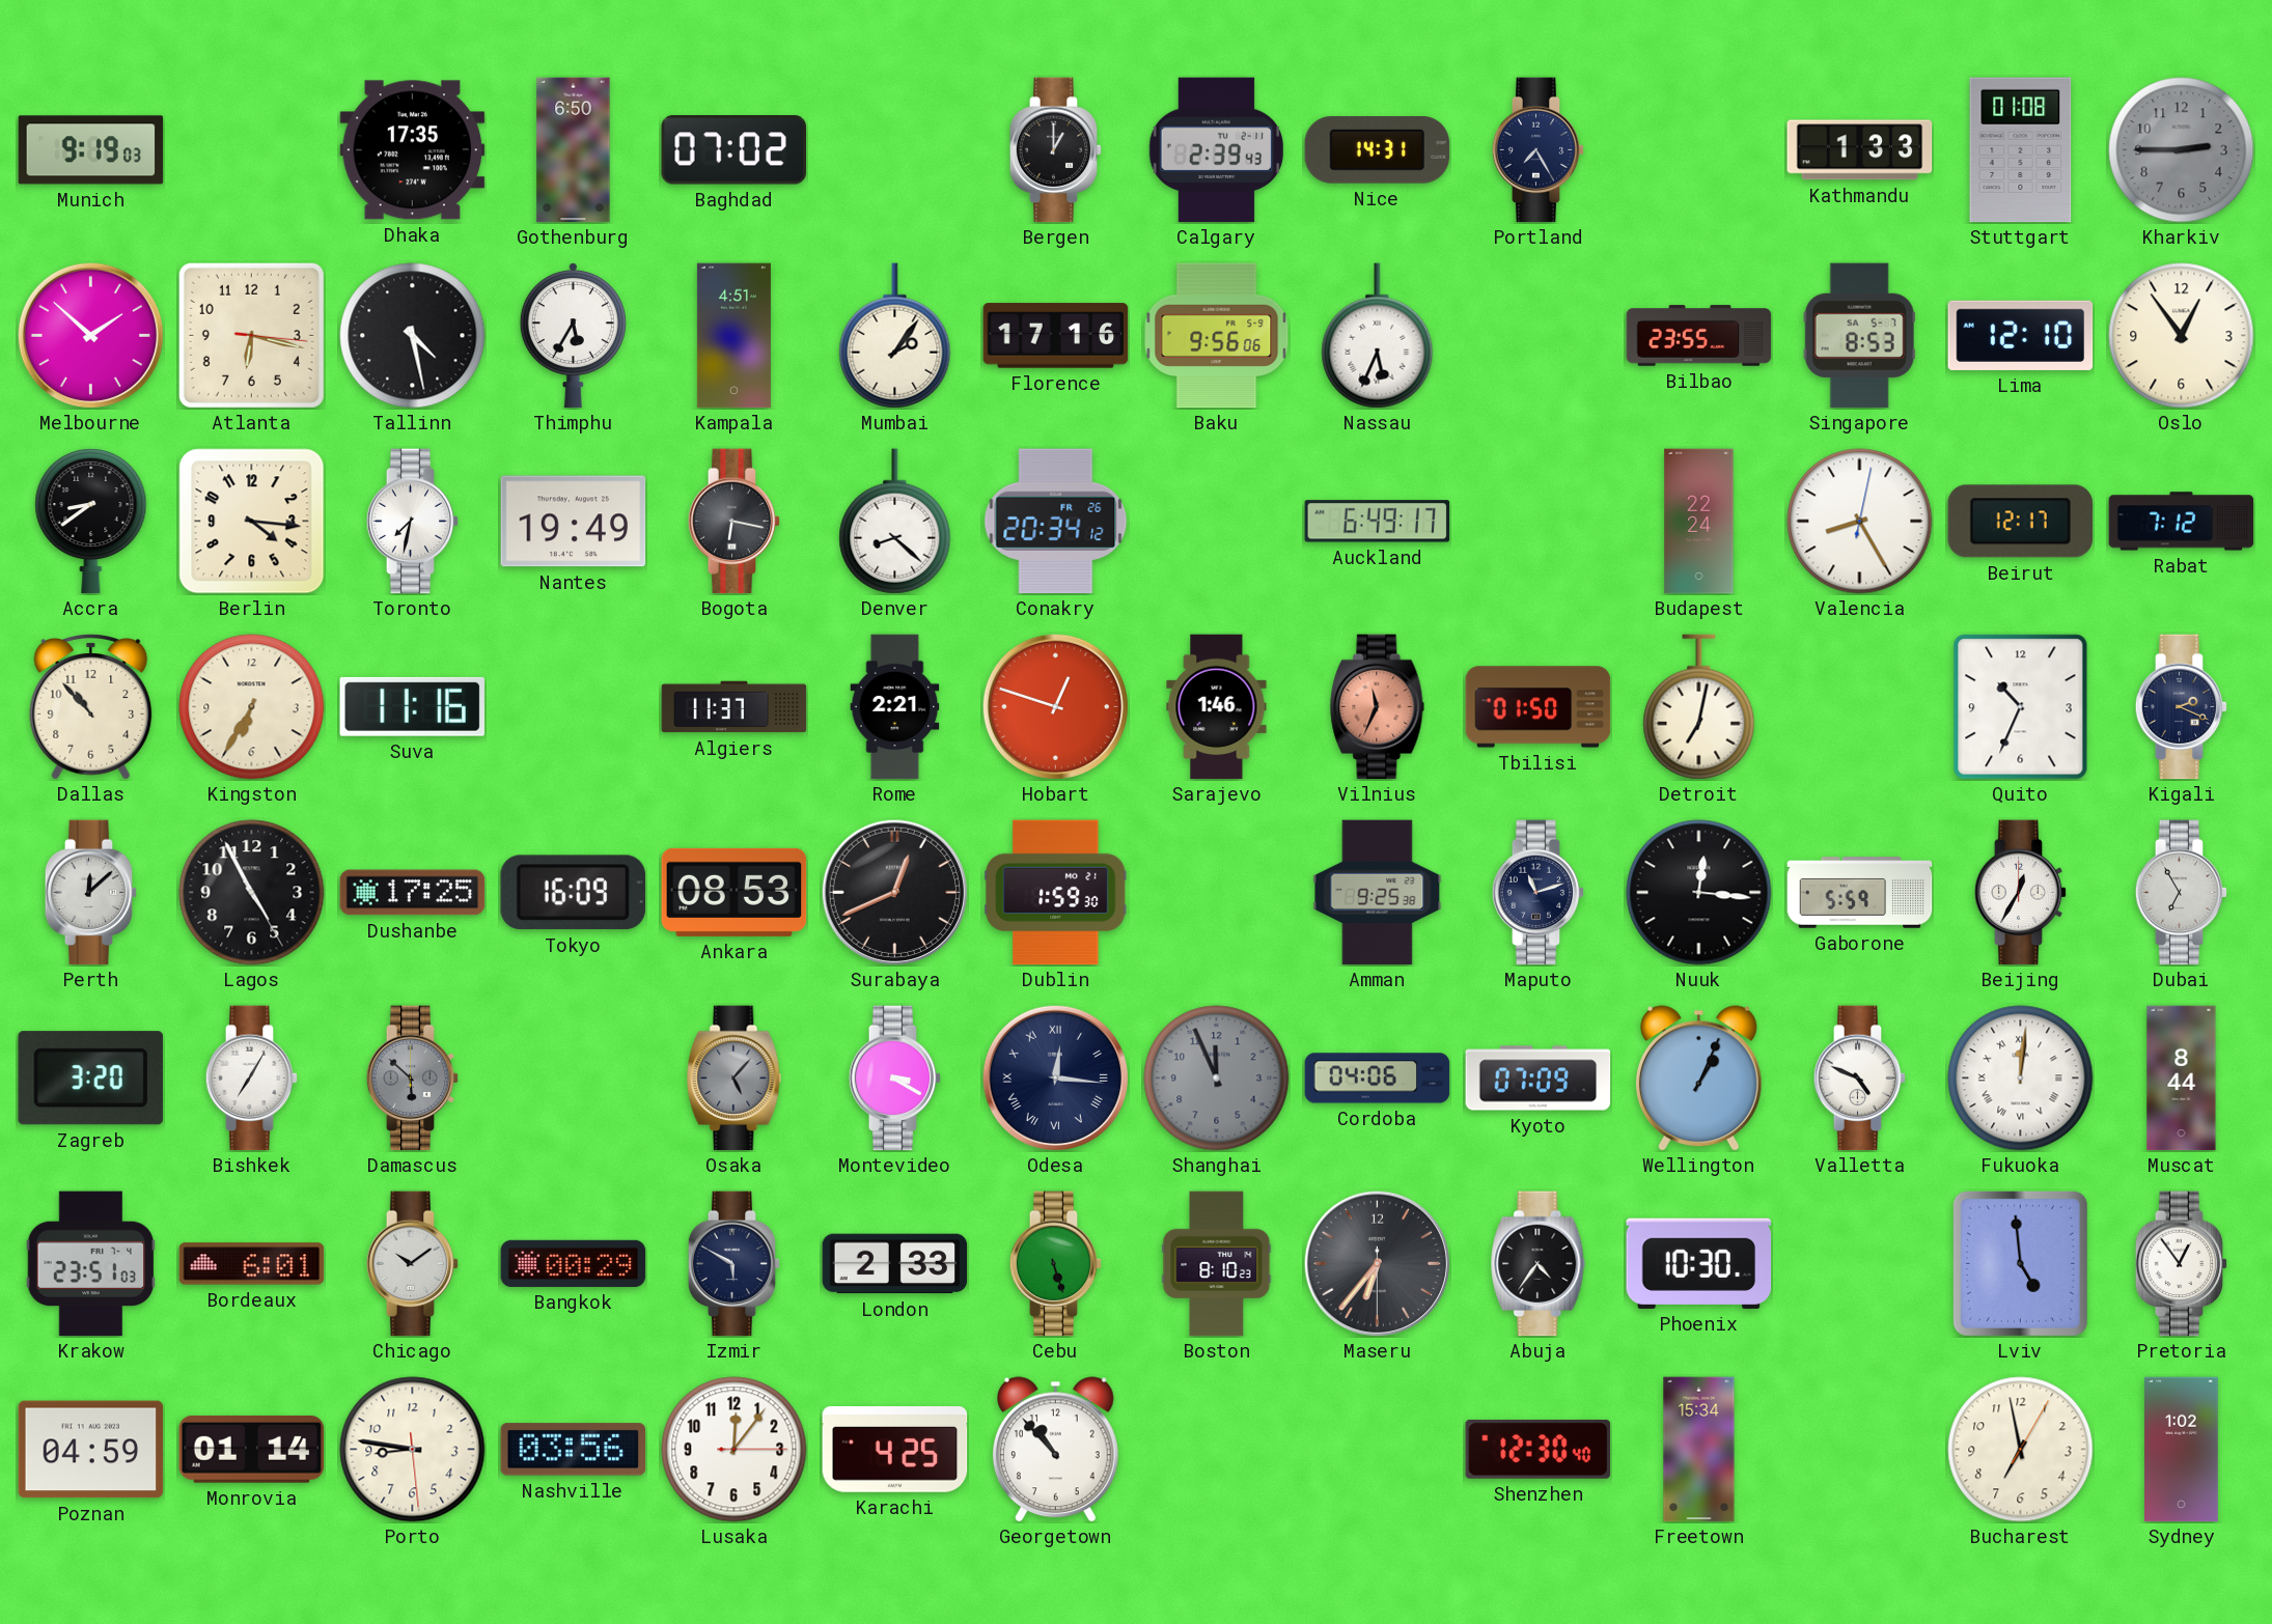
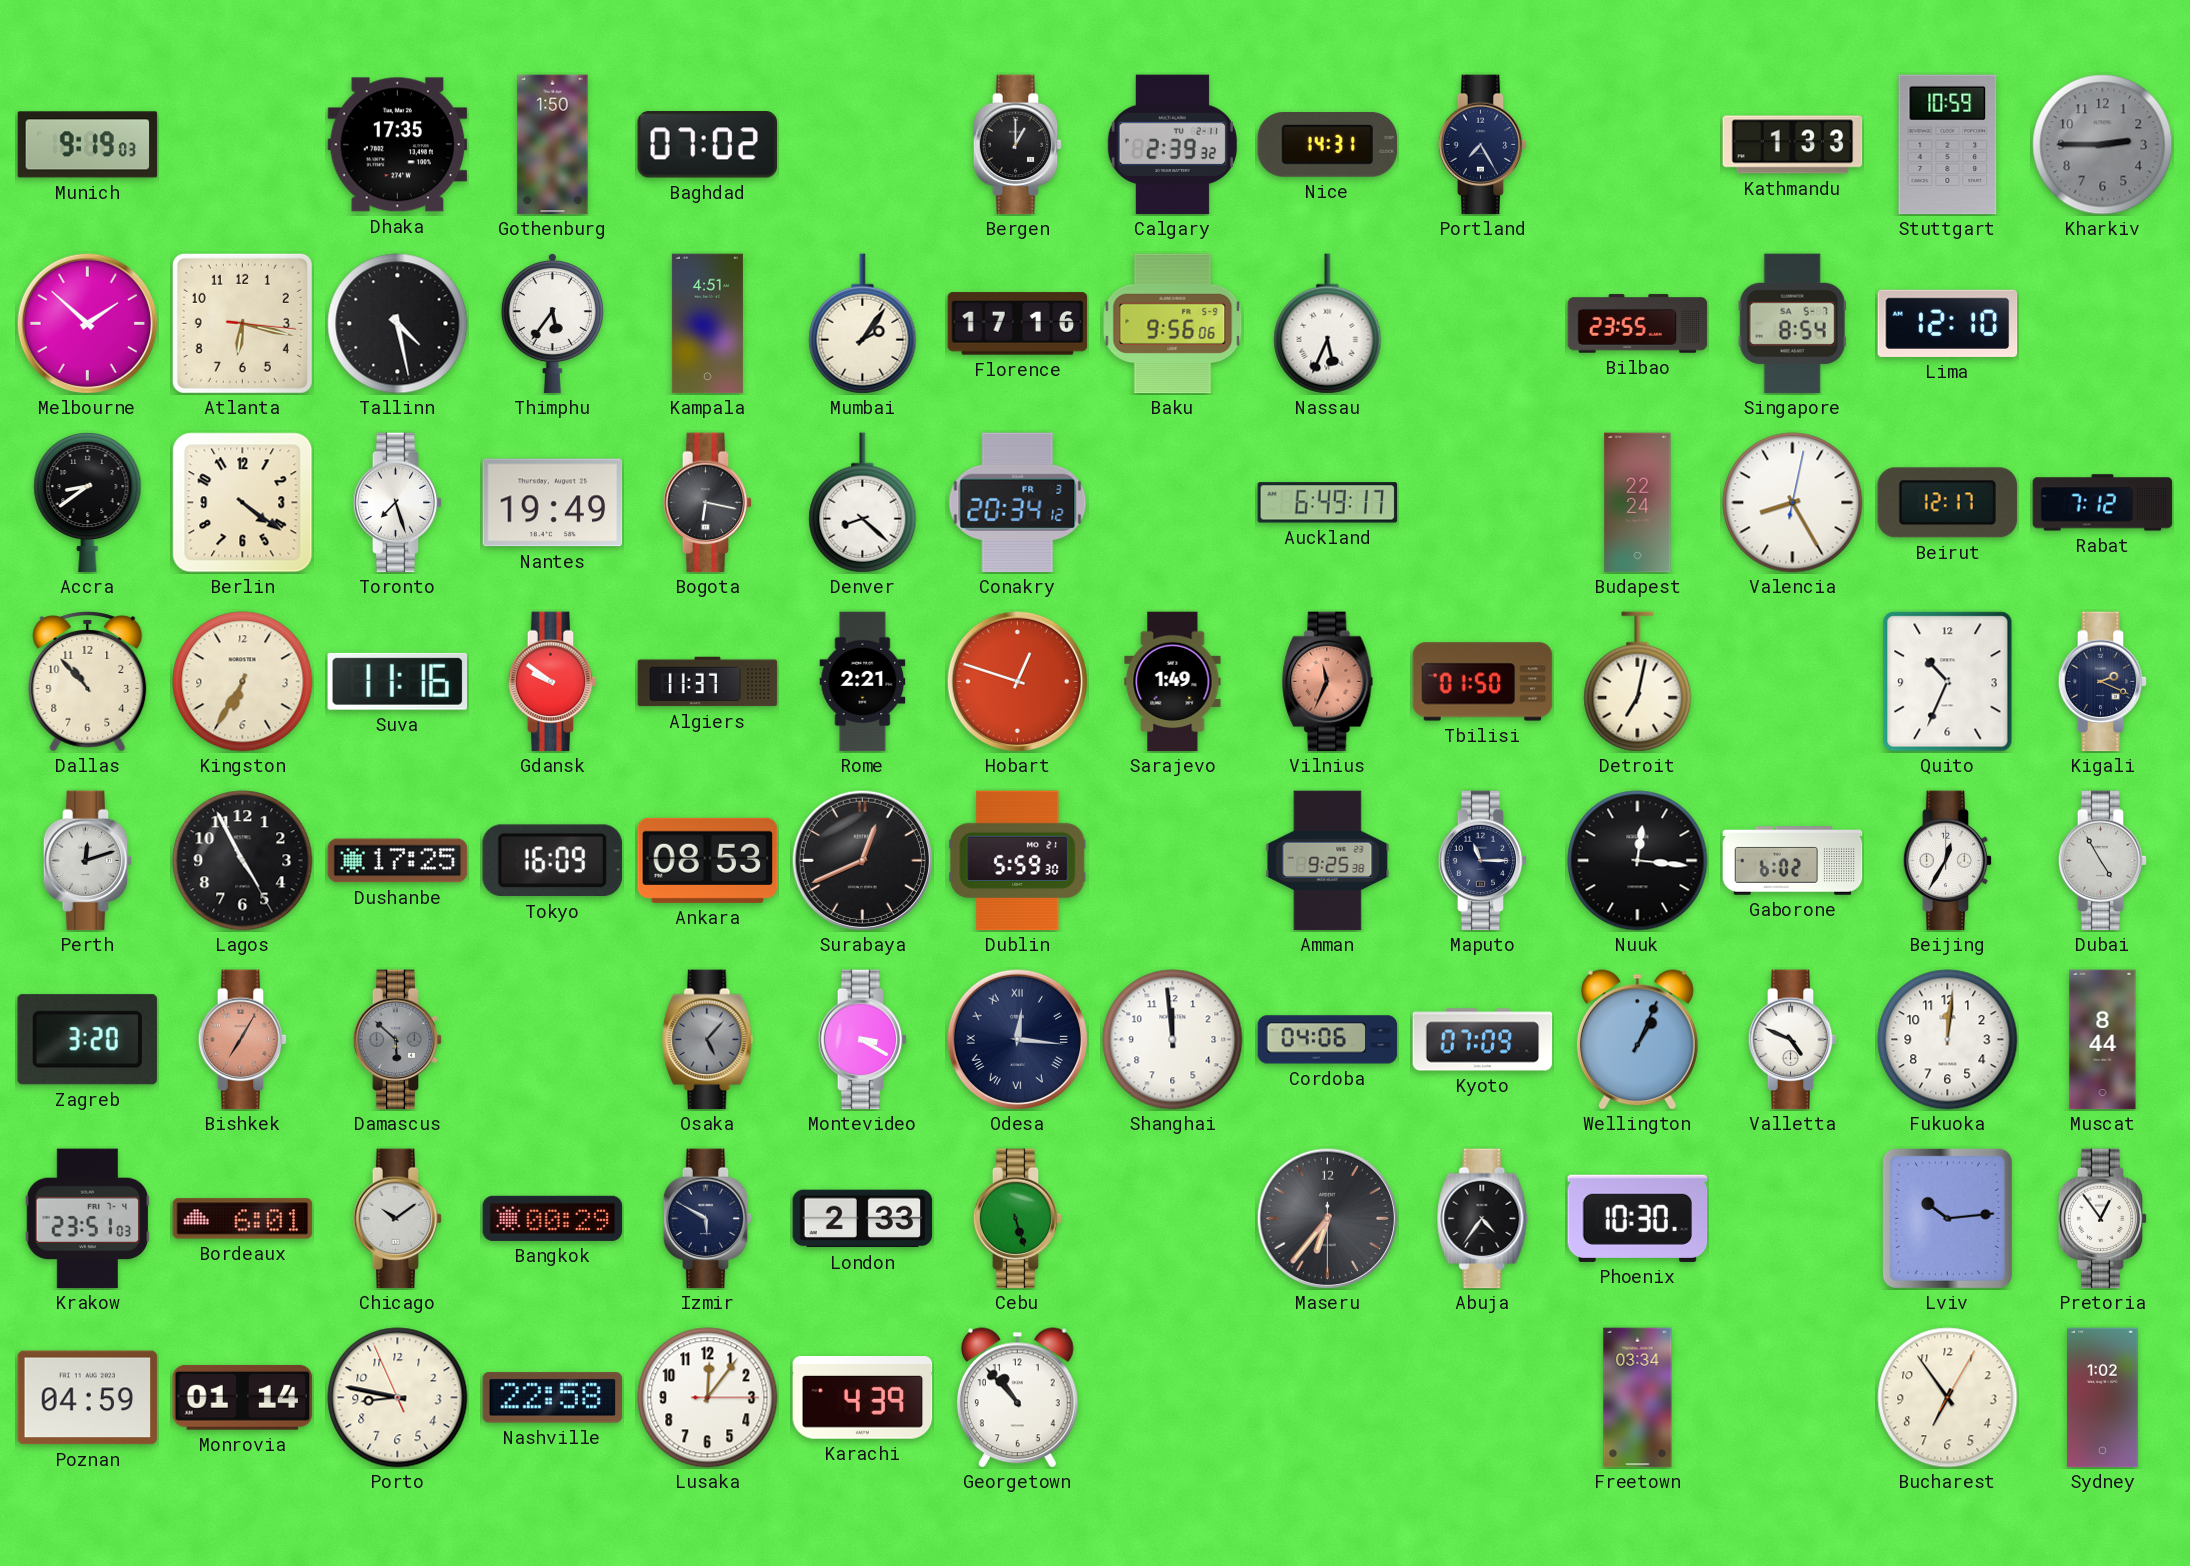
Gothenburg: 6:50 -> 1:50
Calgary: 2:39:43 -> 2:39:32
Stuttgart: 01:08 -> 10:59
Thimphu: 5:35 -> 5:36
Singapore: 8:53 -> 8:54
Oslo: 12:54 -> none
Berlin: 4:16 -> 4:21
Toronto: 7:32 -> 7:27
Conakry date: FR 26 -> FR 3
Gdansk: none -> 9:51
Sarajevo: 1:46 -> 1:49
Perth: 12:08 -> 12:12
Dublin: 1:59 -> 5:59
Maputo: 11:12 -> 11:15
Gaborone: 5:59 -> 6:02
Dubai: 6:55 -> 4:55
Bishkek dial: white -> salmon
Shanghai: 11:56 -> 11:59
Shanghai dial: grey -> white
Fukuoka numerals: Roman -> Arabic
Boston: 8:10 -> none
Lviv: 4:59 -> 10:14
Porto: 8:46:29 -> 8:46:56
Nashville: 03:56 -> 22:58
Karachi: 4:25 -> 4:39
Shenzhen: 12:30 -> none
Freetown: 15:34 -> 03:34
Bucharest: 6:58 -> 6:54
